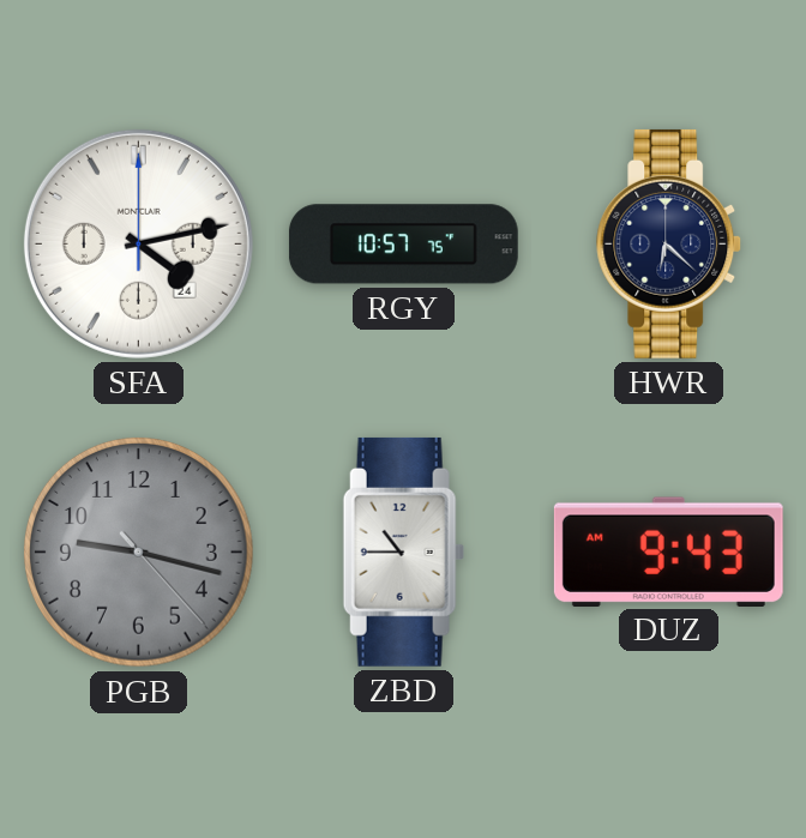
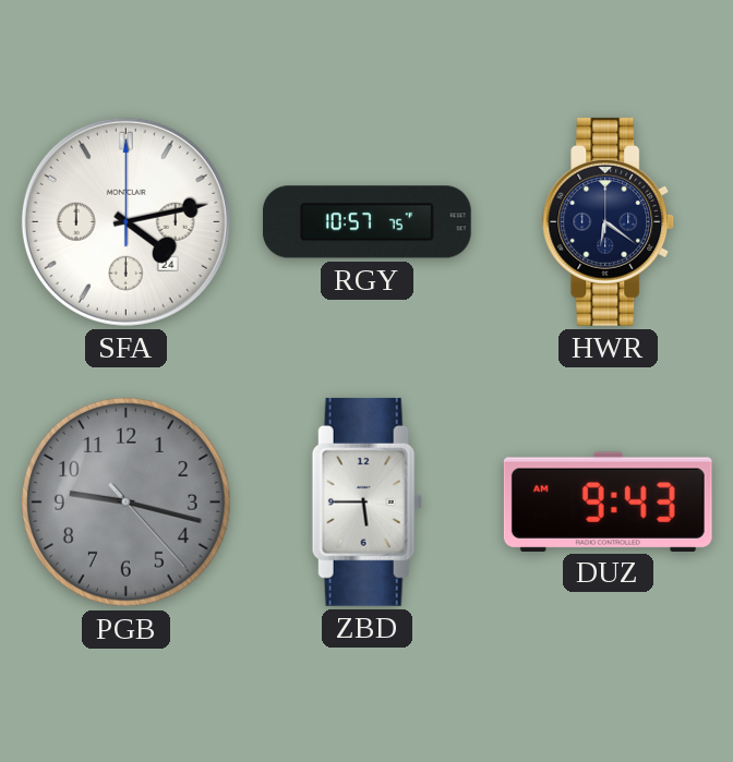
HWR: 6:22 -> 6:21
ZBD: 10:45 -> 5:45
